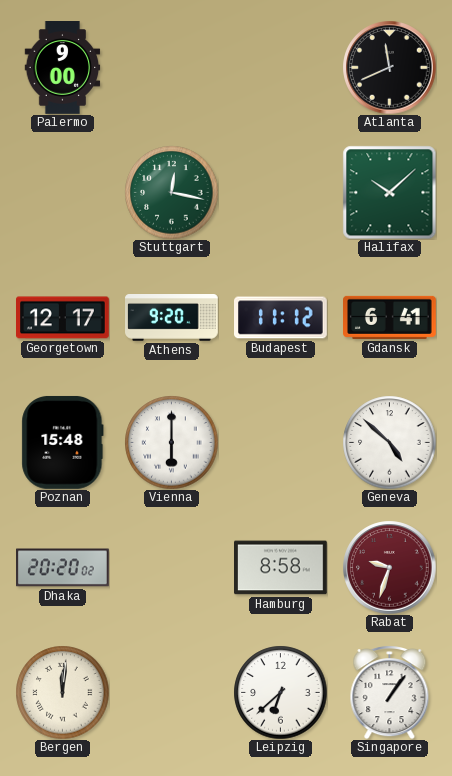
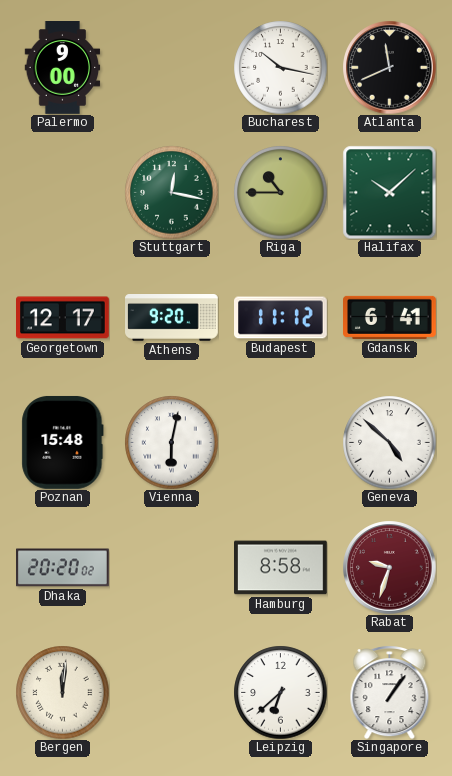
Bucharest: none -> 10:17
Riga: none -> 10:45
Vienna: 6:00 -> 6:02
